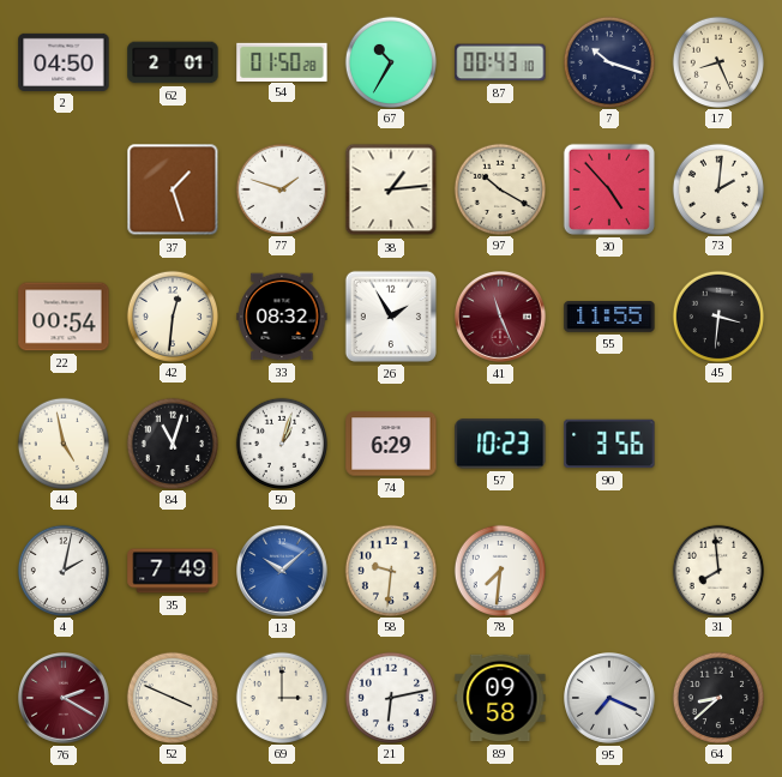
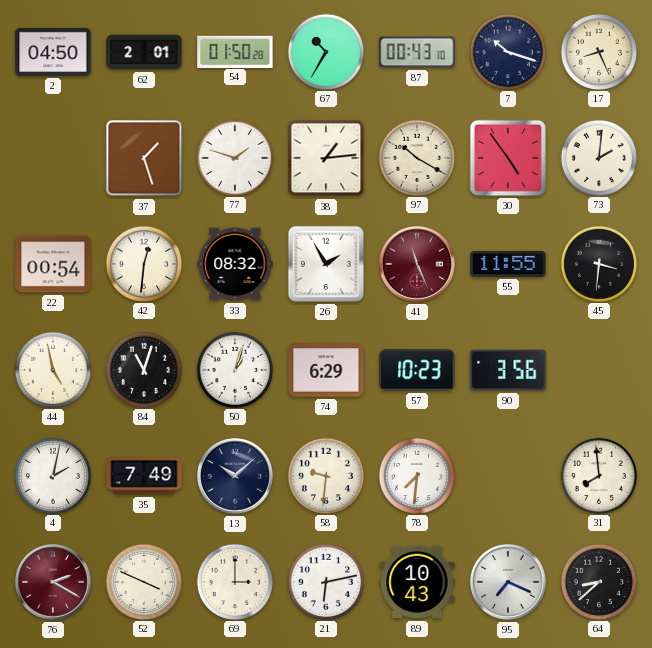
30: 4:53 -> 4:54
13 dial: blue -> navy
89: 09:58 -> 10:43
